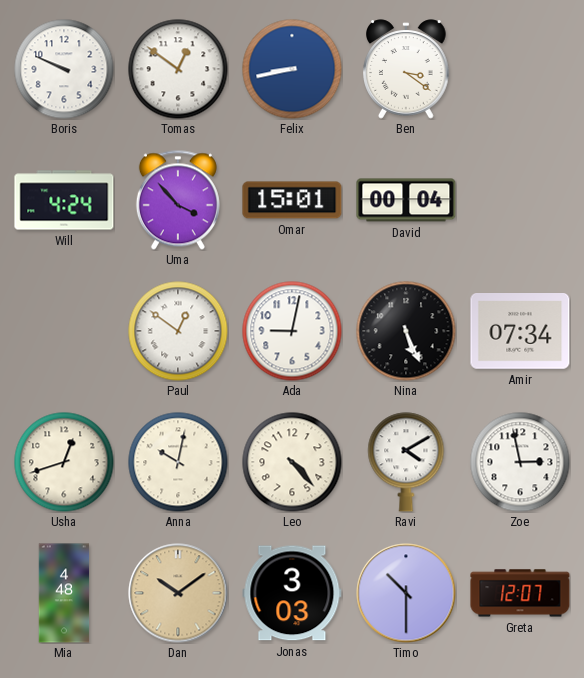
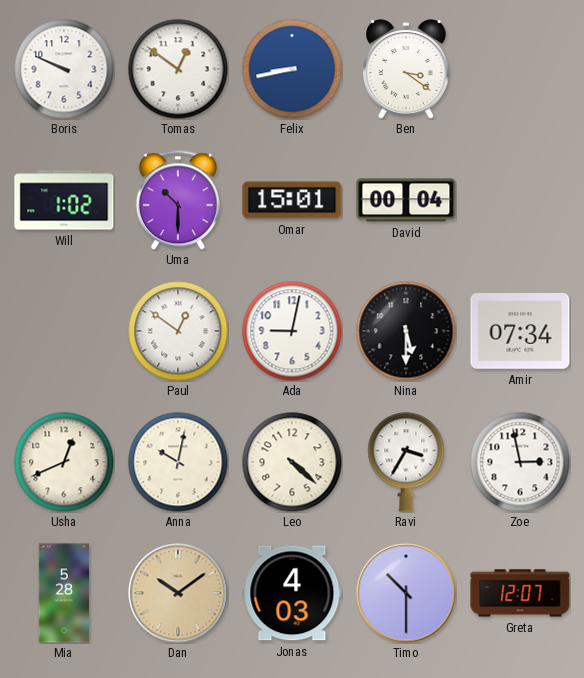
Will: 4:24 -> 1:02
Uma: 3:53 -> 10:30
Nina: 5:26 -> 5:30
Usha: 12:42 -> 12:41
Leo: 4:23 -> 4:22
Ravi: 4:10 -> 3:35
Mia: 4:48 -> 5:28
Jonas: 3:03 -> 4:03
